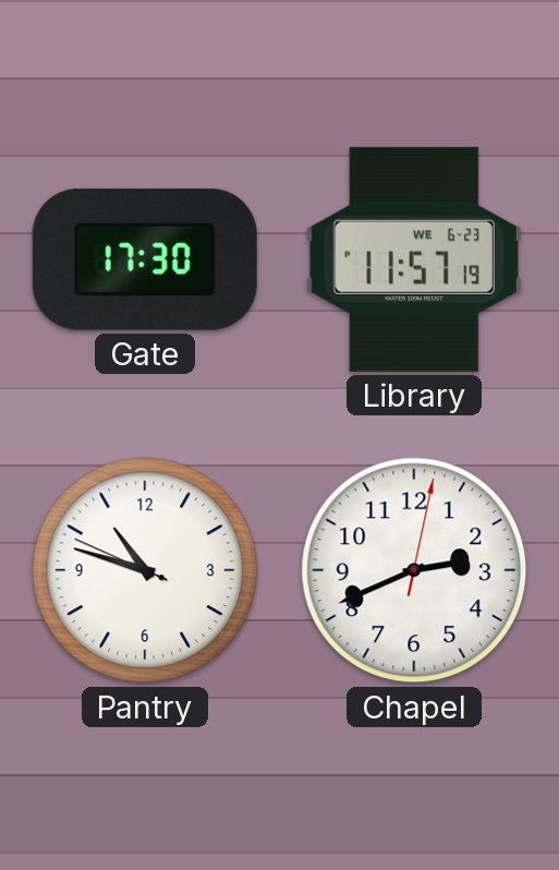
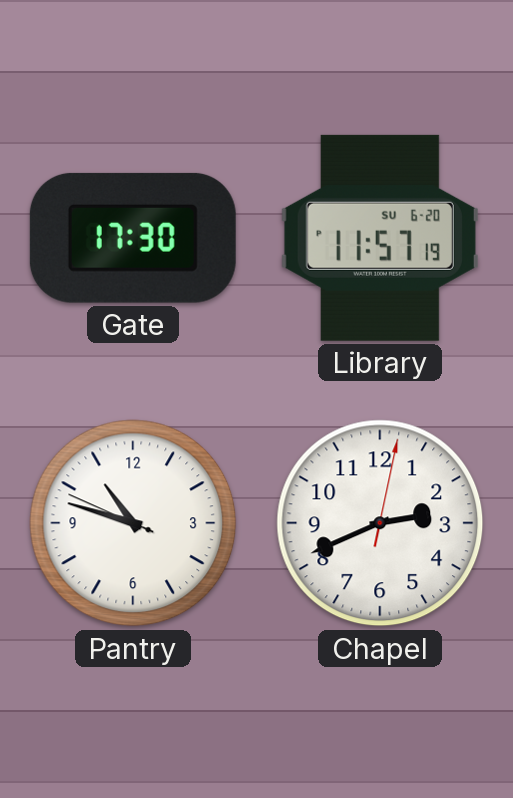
Library date: WE 6-23 -> SU 6-20
